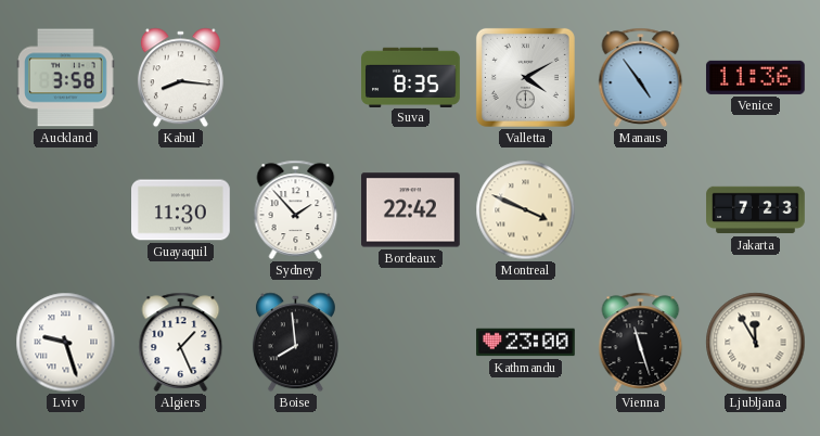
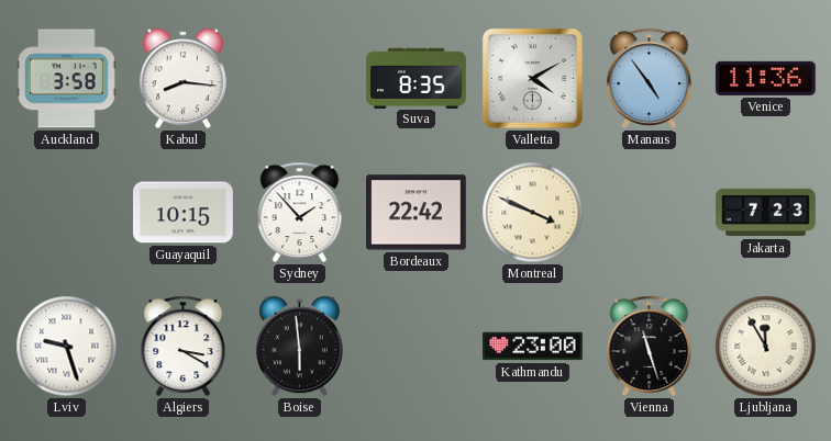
Guayaquil: 11:30 -> 10:15
Algiers: 1:26 -> 3:20
Boise: 7:59 -> 5:59
